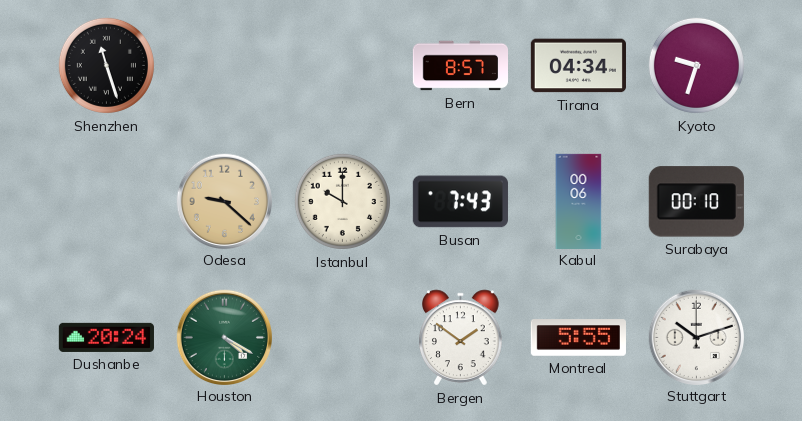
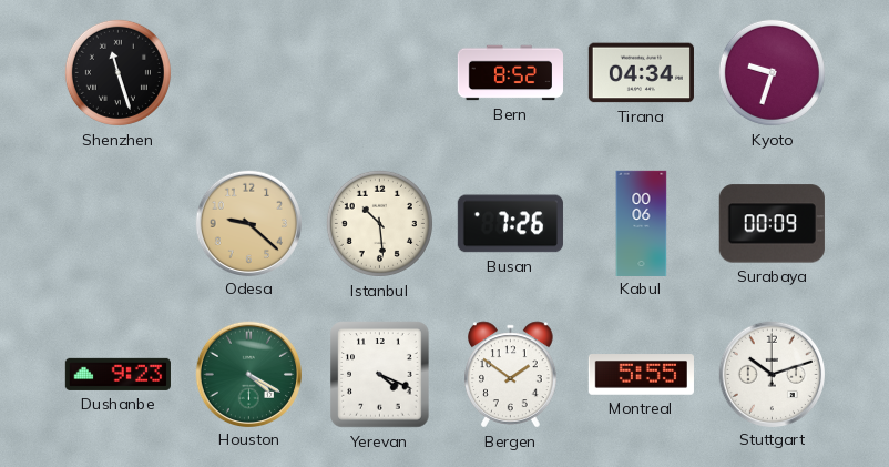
Bern: 8:57 -> 8:52
Istanbul: 10:00 -> 10:29
Busan: 7:43 -> 7:26
Surabaya: 00:10 -> 00:09
Dushanbe: 20:24 -> 9:23
Yerevan: none -> 4:19
